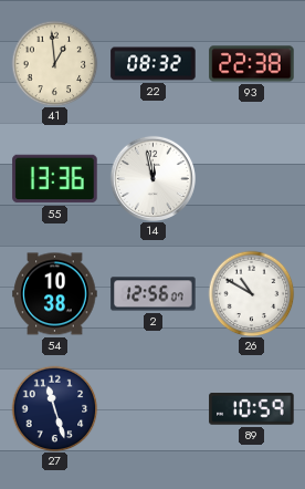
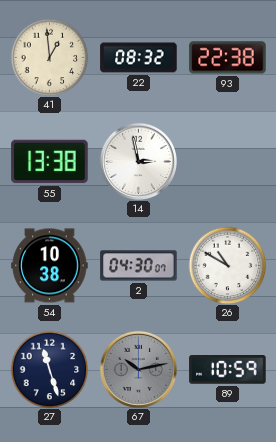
55: 13:36 -> 13:38
14: 11:58 -> 2:58
2: 12:56 -> 04:30
67: none -> 10:13
